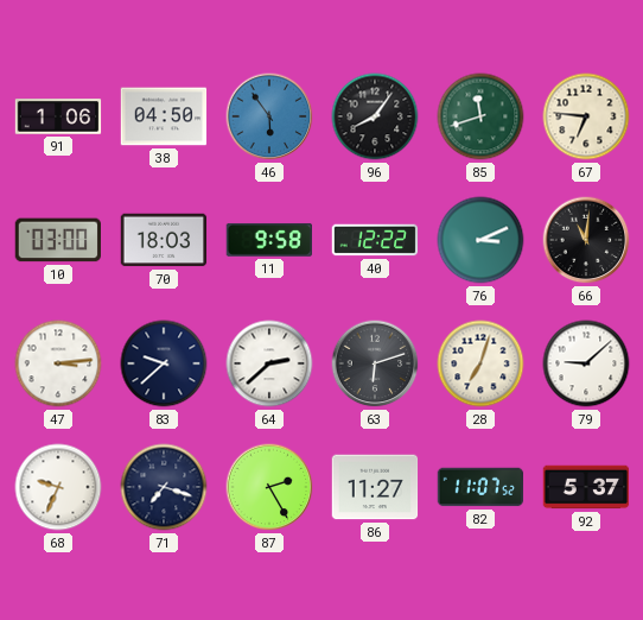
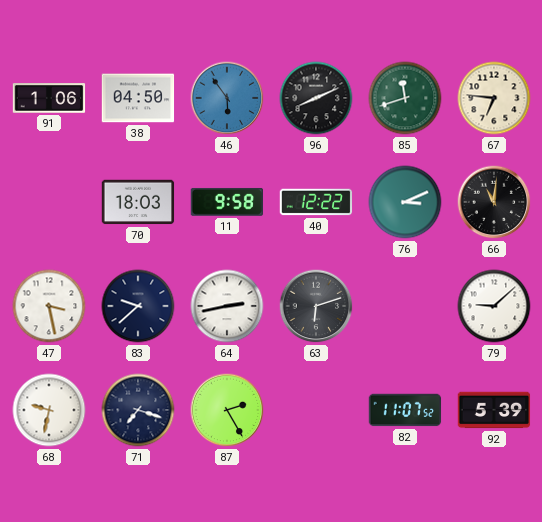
96: 8:06 -> 8:11
10: 03:00 -> none
47: 3:14 -> 3:28
64: 2:38 -> 2:43
28: 7:03 -> none
68: 9:34 -> 9:32
86: 11:27 -> none
92: 5:37 -> 5:39
